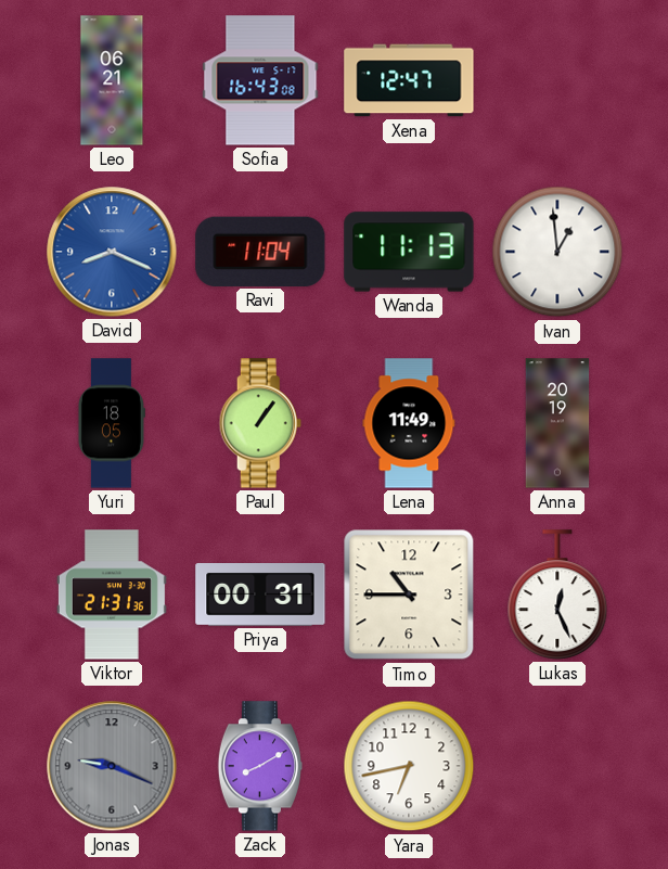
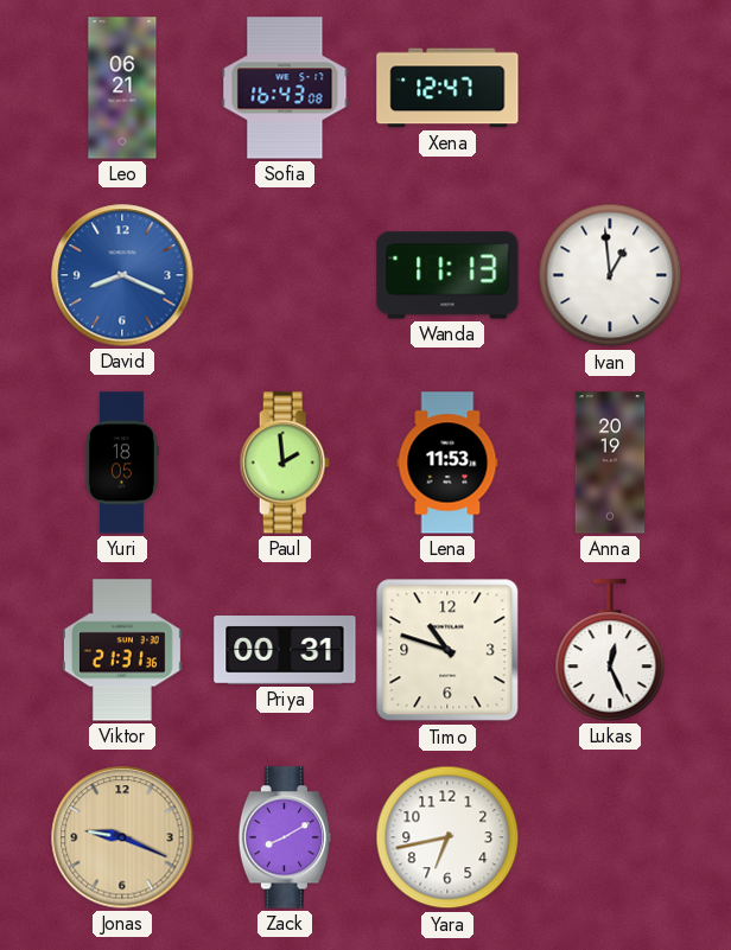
Ravi: 11:04 -> none
Paul: 1:06 -> 1:59
Lena: 11:49 -> 11:53
Timo: 10:45 -> 10:48
Jonas dial: grey -> champagne
